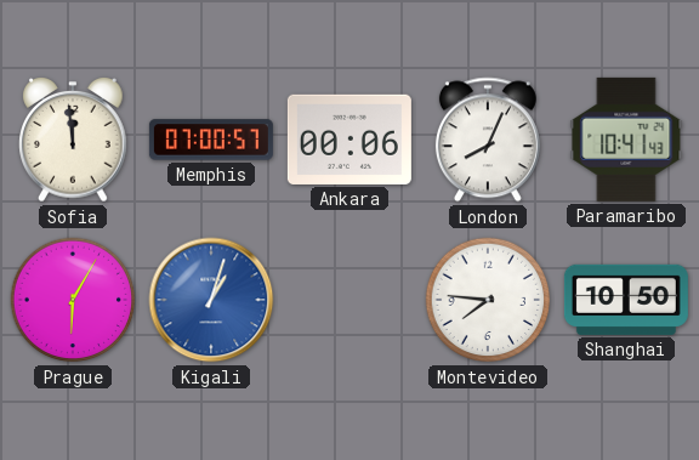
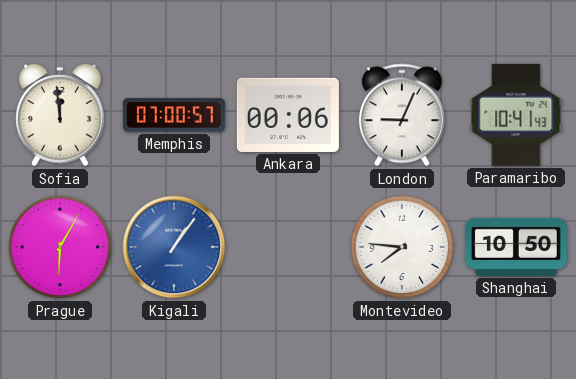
London: 8:04 -> 9:04
Kigali: 1:03 -> 1:06
